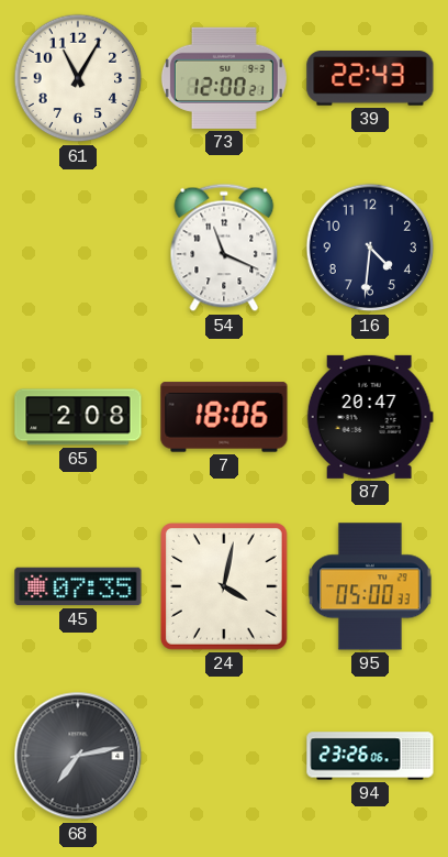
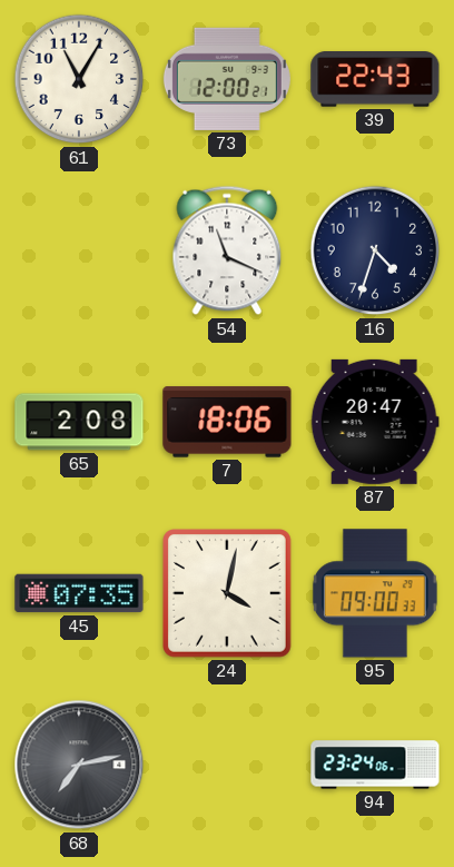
16: 4:31 -> 4:33
95: 05:00 -> 09:00
94: 23:26 -> 23:24
